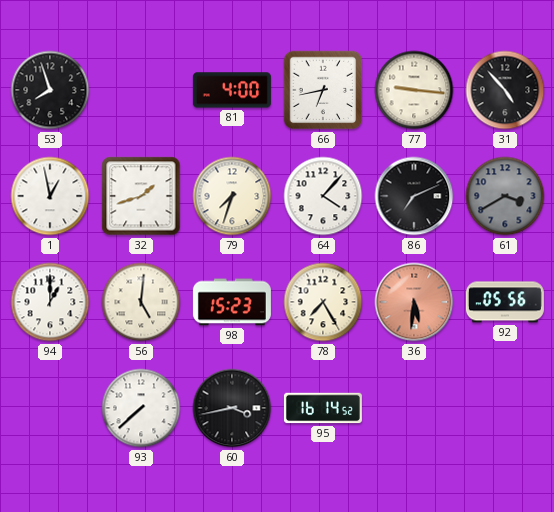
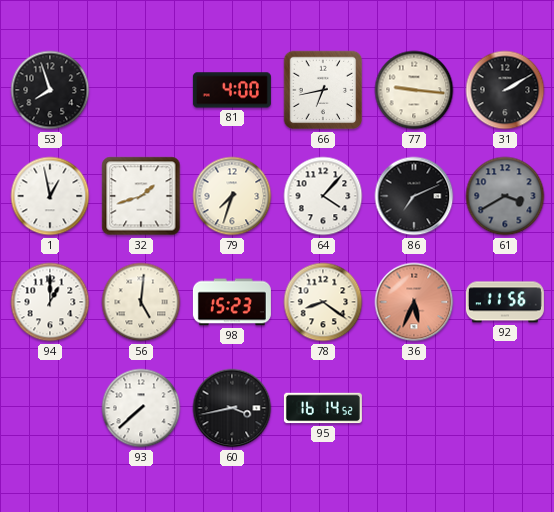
31: 4:53 -> 2:10
78: 7:25 -> 8:21
36: 5:31 -> 5:34
92: 05:56 -> 11:56
